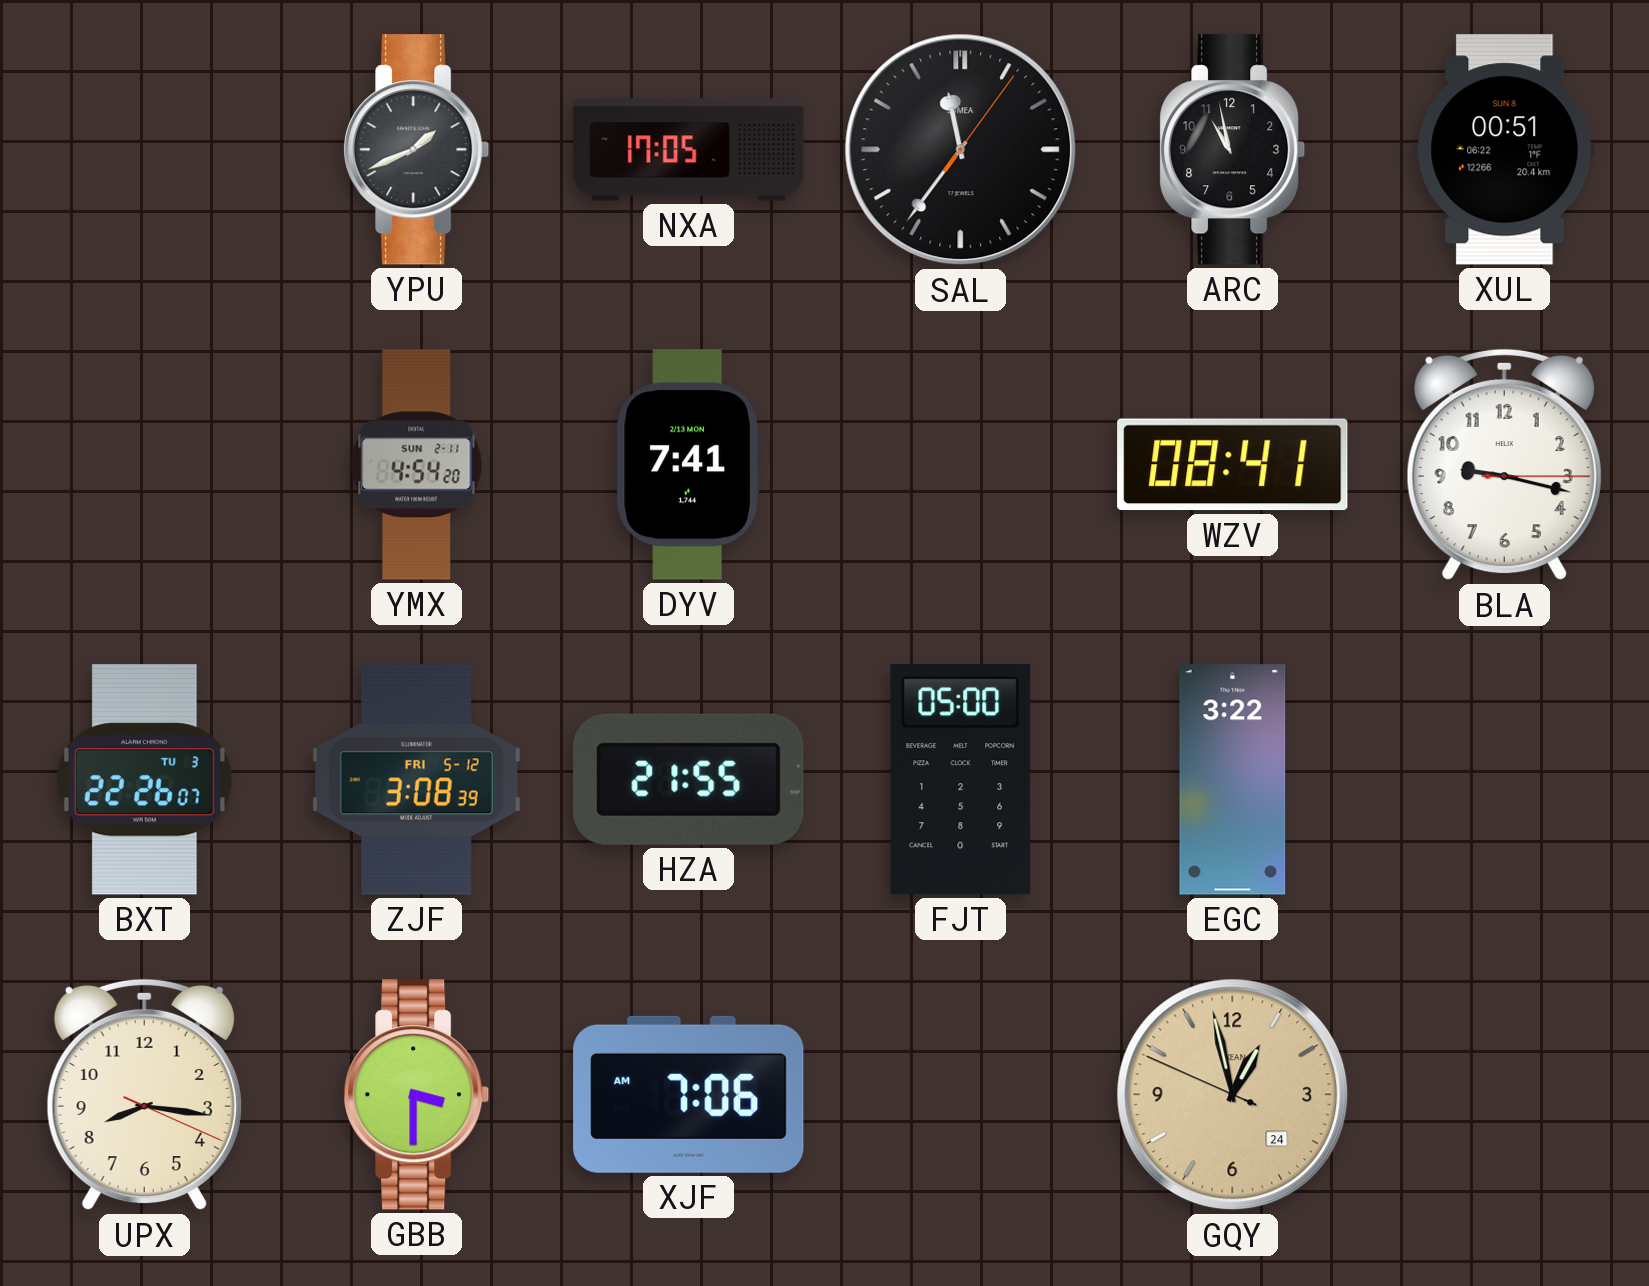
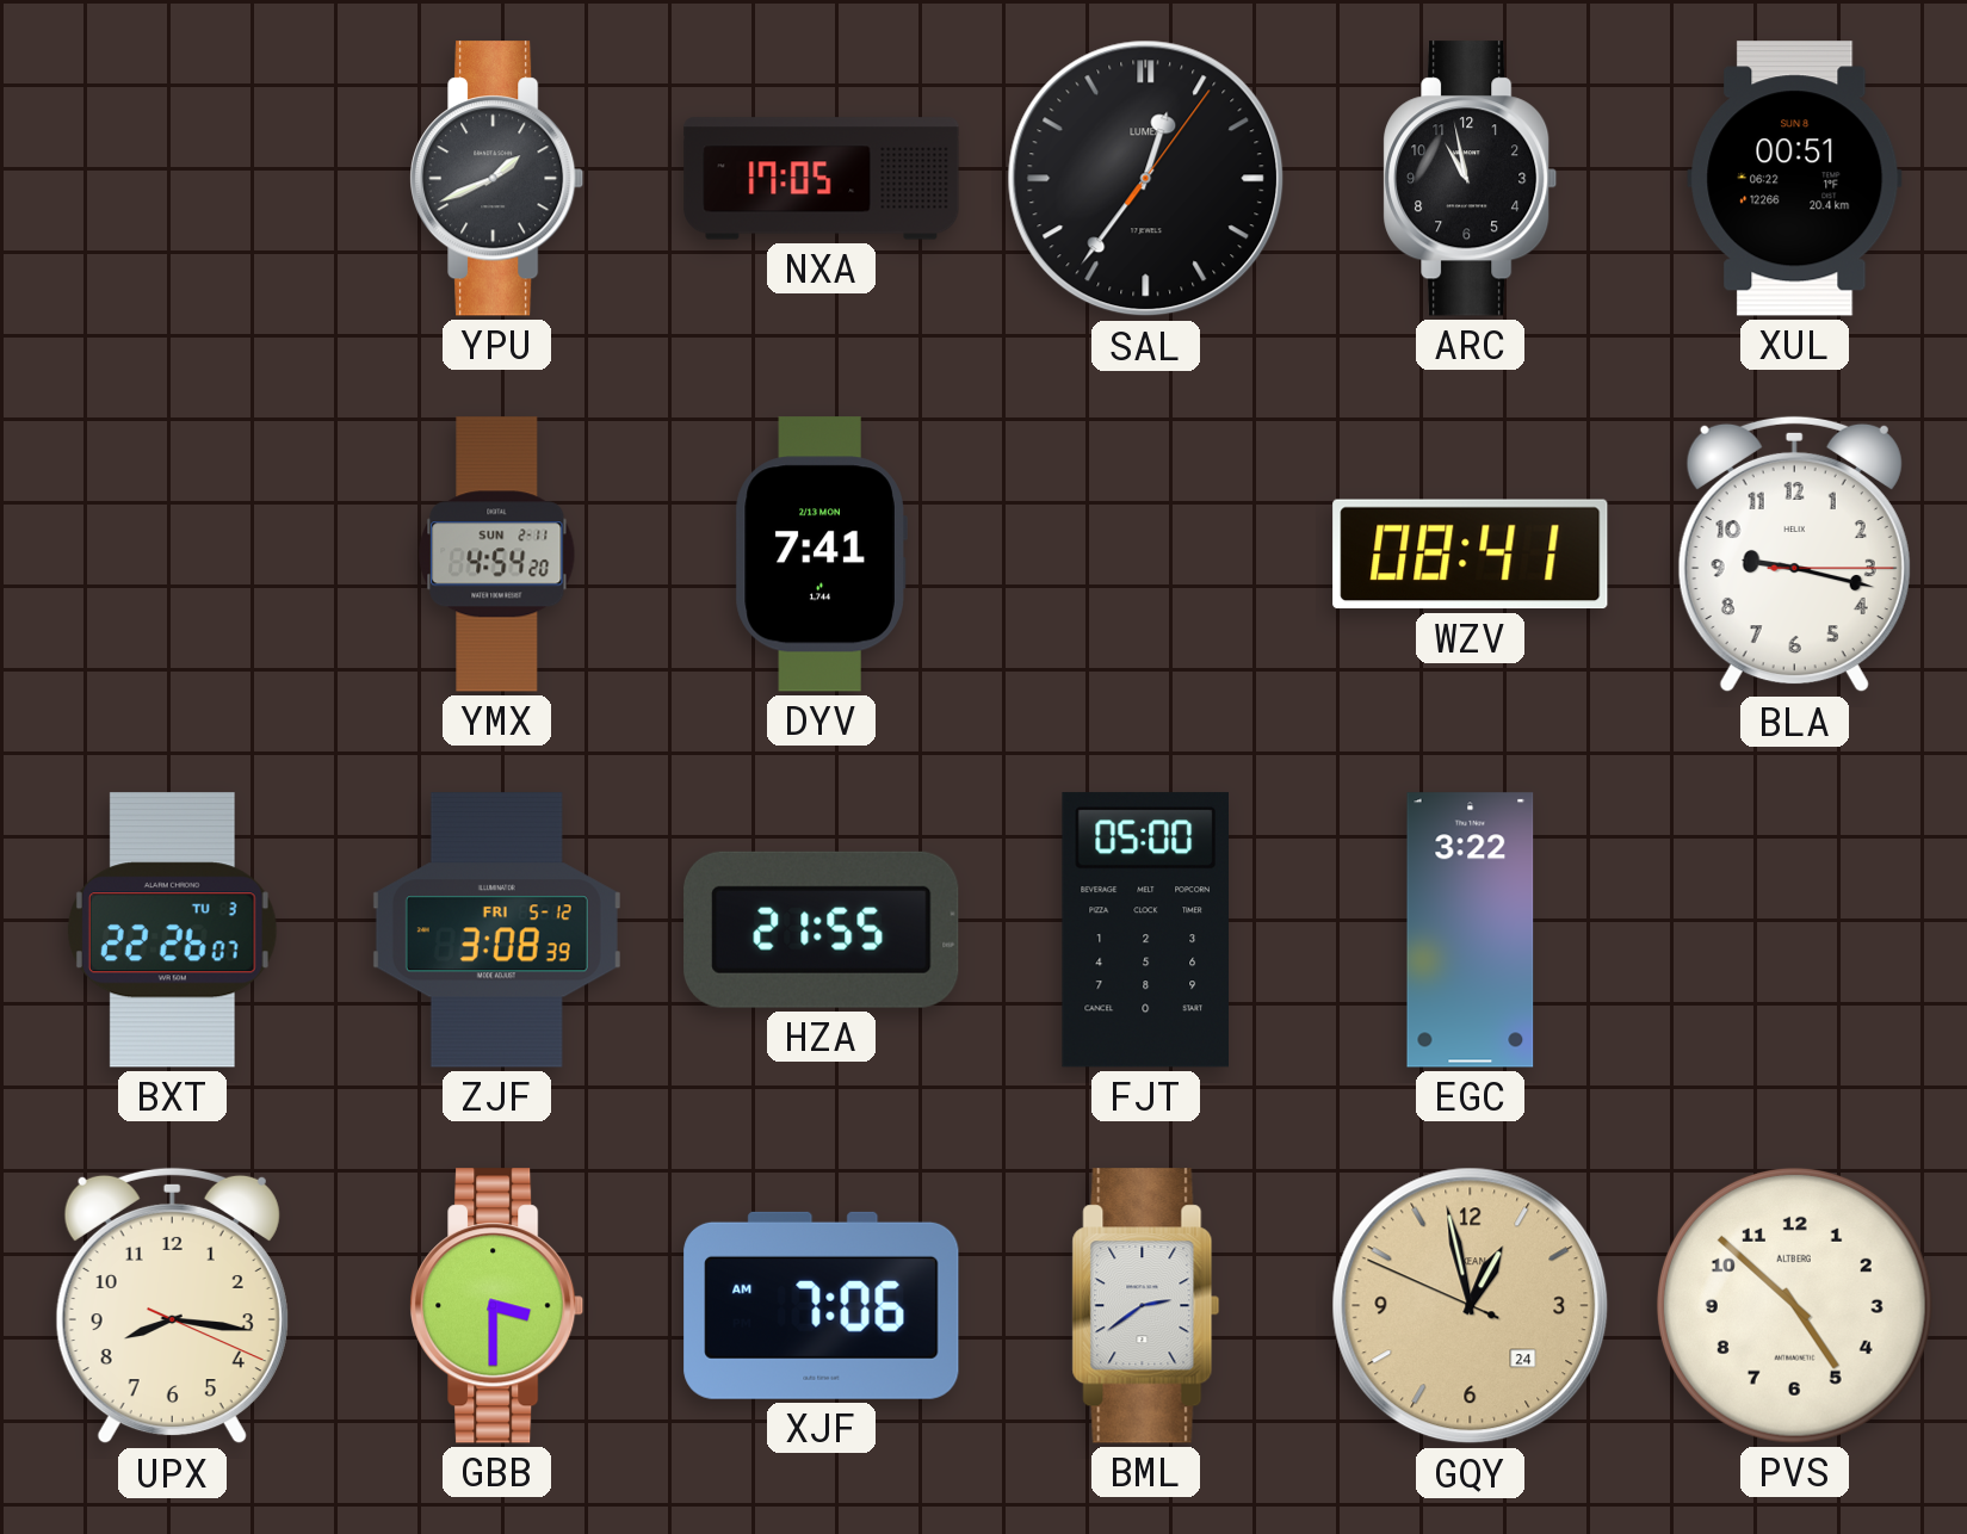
SAL: 11:36 -> 12:36
BML: none -> 2:39
PVS: none -> 4:52
